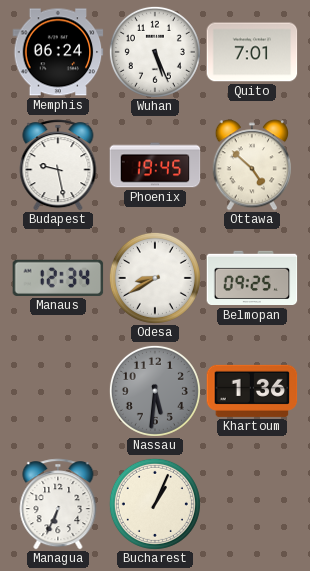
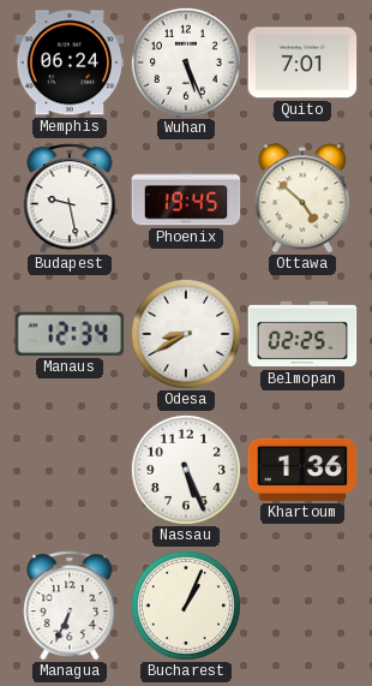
Belmopan: 09:25 -> 02:25
Nassau: 5:31 -> 5:26
Nassau dial: grey -> white
